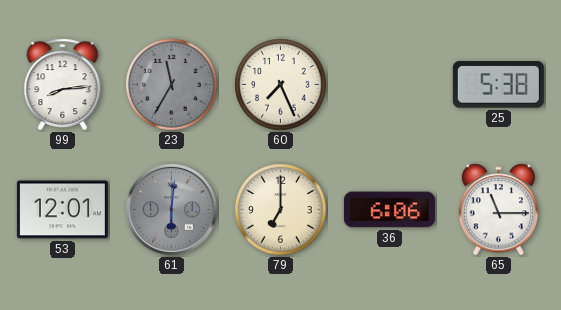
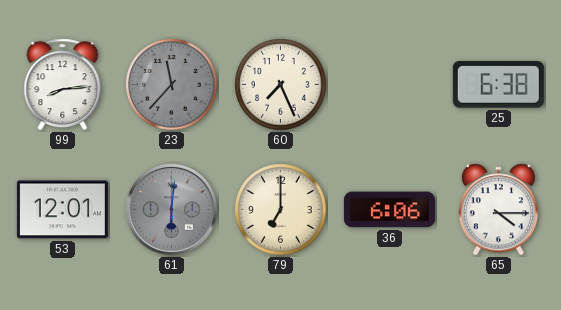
23: 11:35 -> 11:37
25: 5:38 -> 6:38
65: 11:15 -> 4:15
